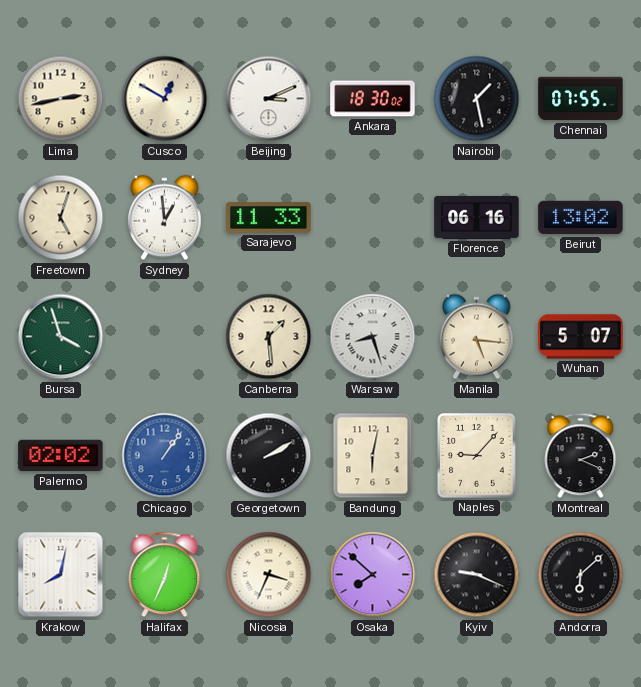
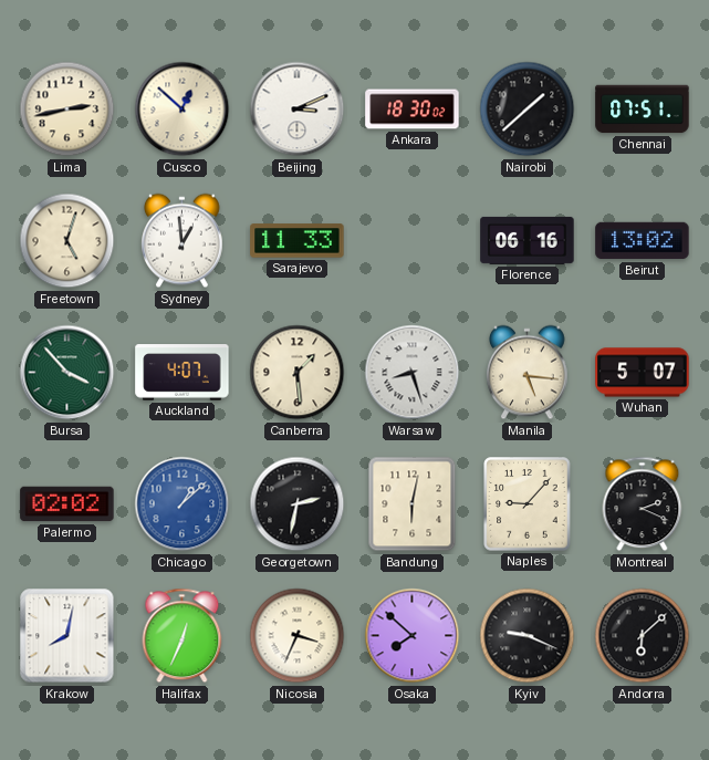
Cusco: 12:50 -> 12:52
Nairobi: 1:28 -> 1:38
Chennai: 07:55 -> 07:51
Bursa: 3:57 -> 3:53
Auckland: none -> 4:07
Chicago: 1:06 -> 1:08
Georgetown: 2:10 -> 2:32
